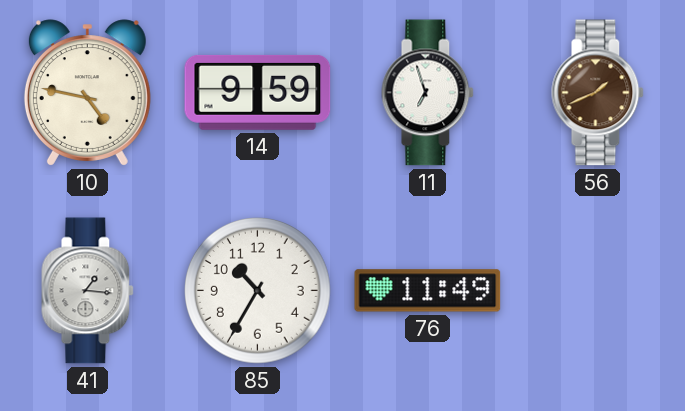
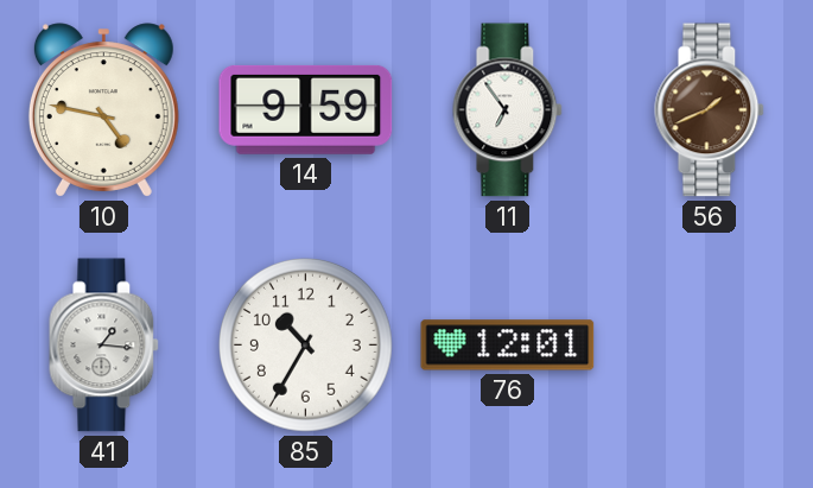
11: 6:57 -> 6:54
76: 11:49 -> 12:01
